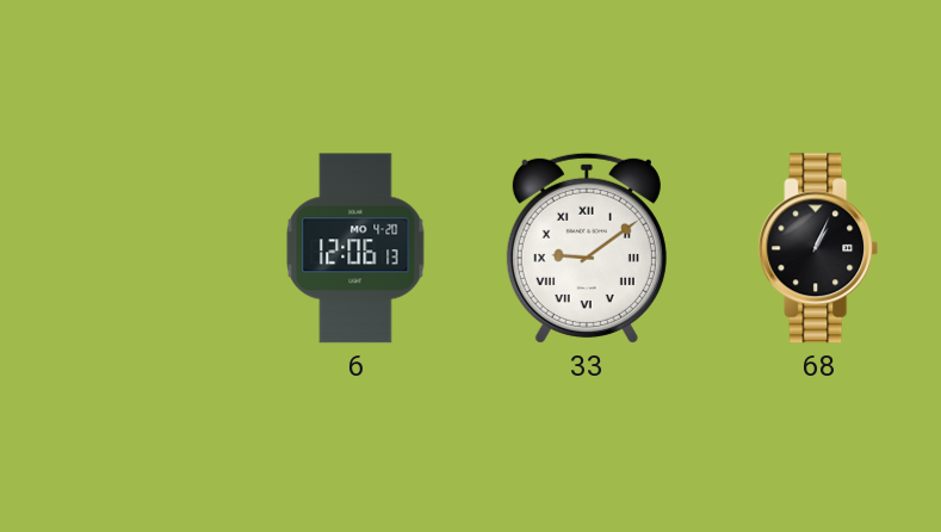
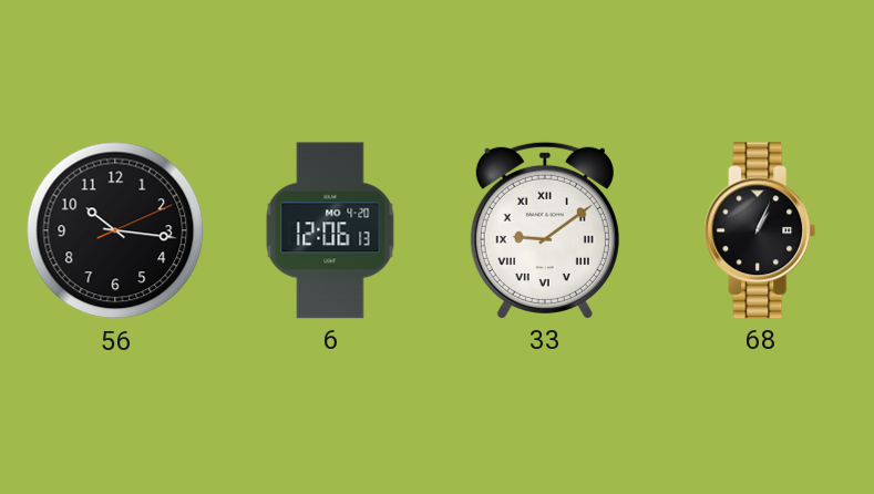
56: none -> 10:16
